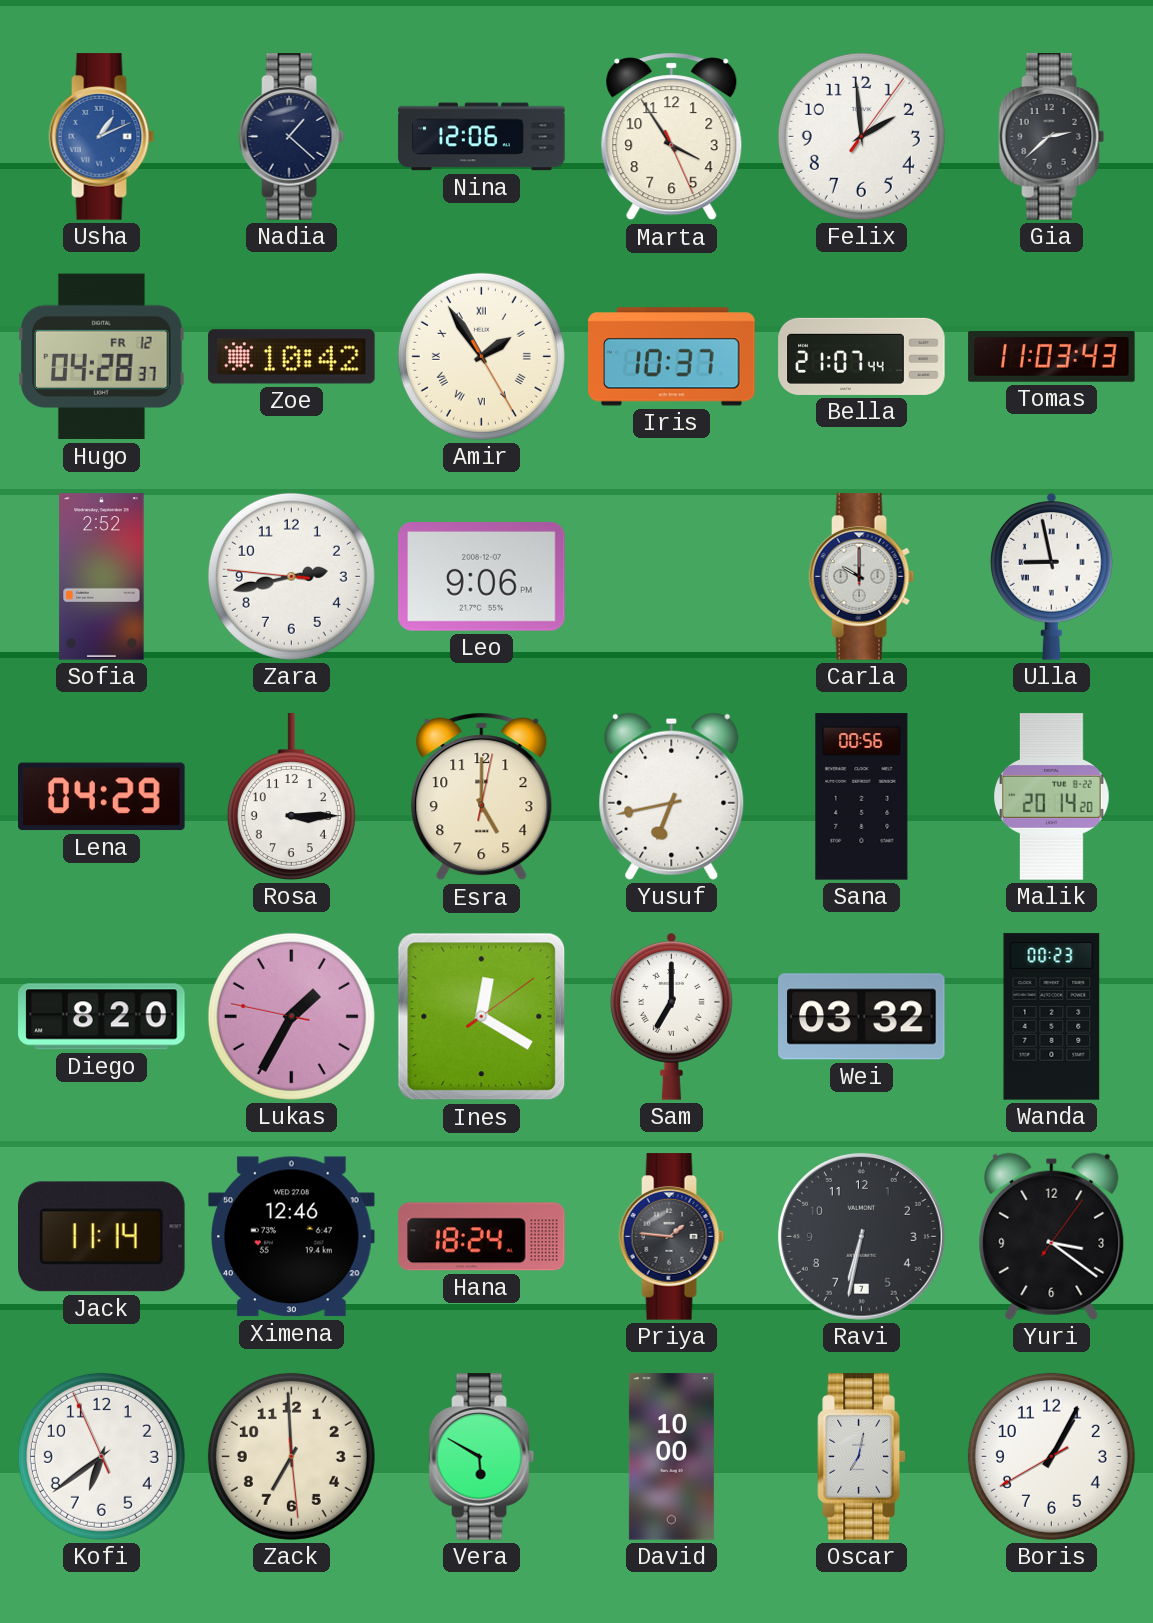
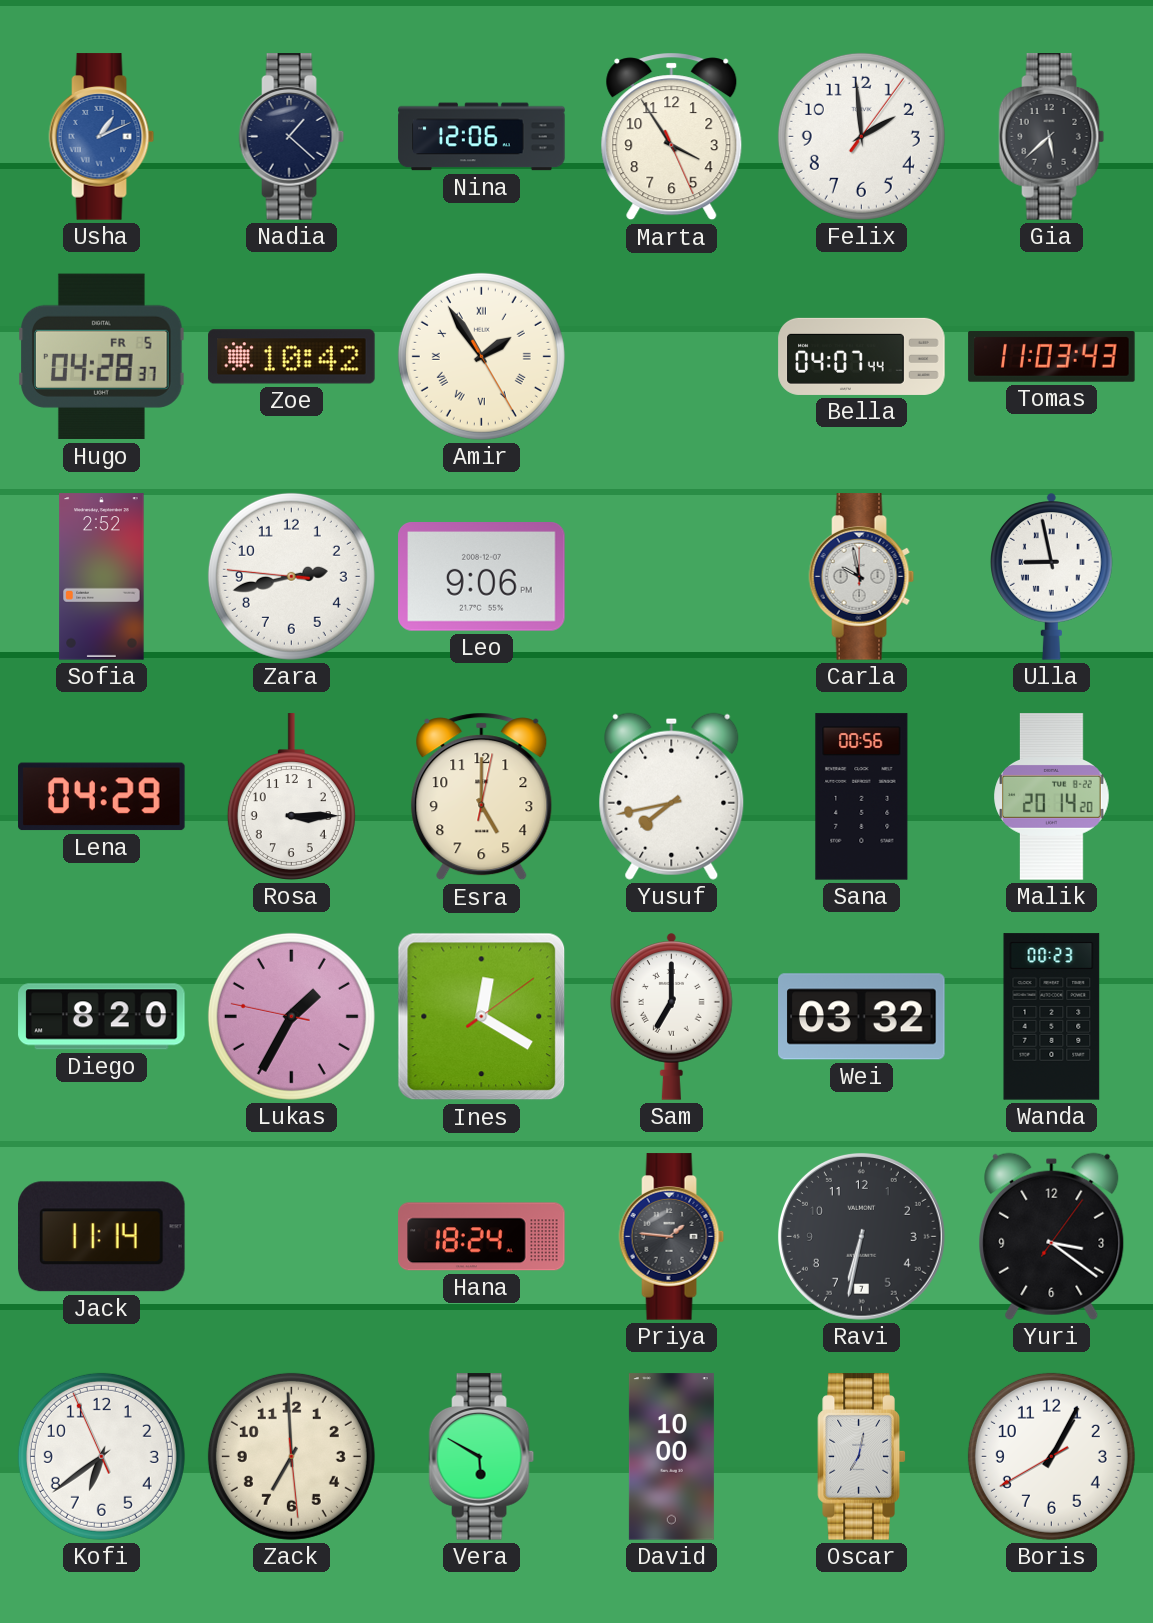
Gia: 2:38 -> 5:38
Hugo date: FR 12 -> FR 5
Iris: 10:37 -> none
Bella: 21:07 -> 04:07
Carla: 10:00 -> 9:58
Yusuf: 6:43 -> 7:43
Ximena: 12:46 -> none
